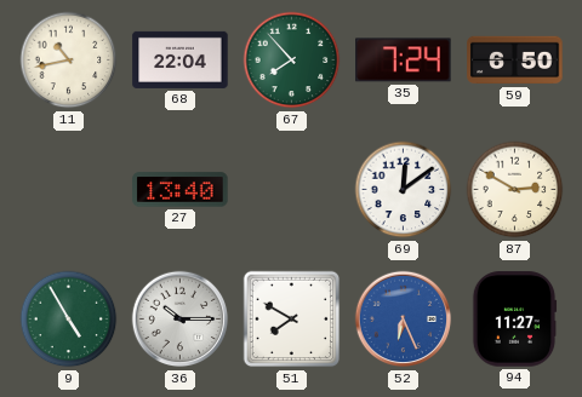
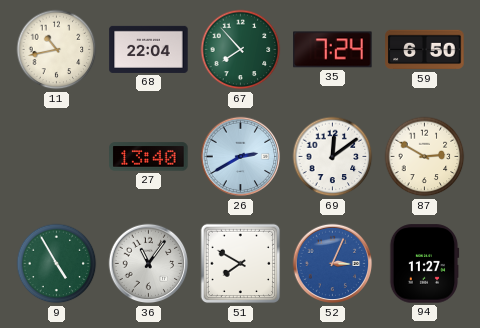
26: none -> 2:40
36: 10:15 -> 11:06
52: 6:26 -> 3:04
